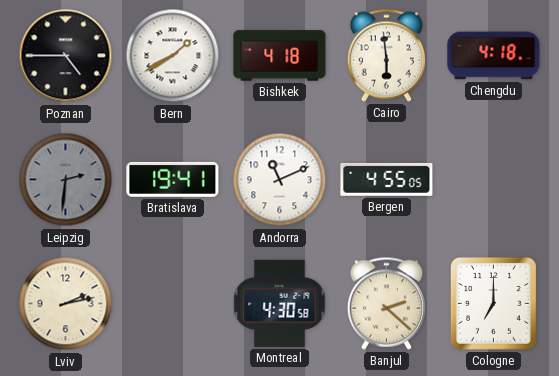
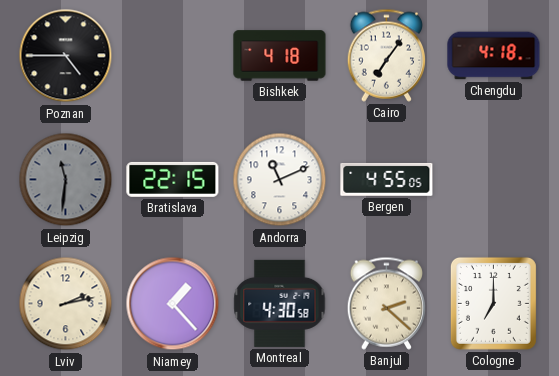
Bern: 1:40 -> none
Cairo: 5:59 -> 7:06
Leipzig: 2:31 -> 11:31
Bratislava: 19:41 -> 22:15
Niamey: none -> 1:23
